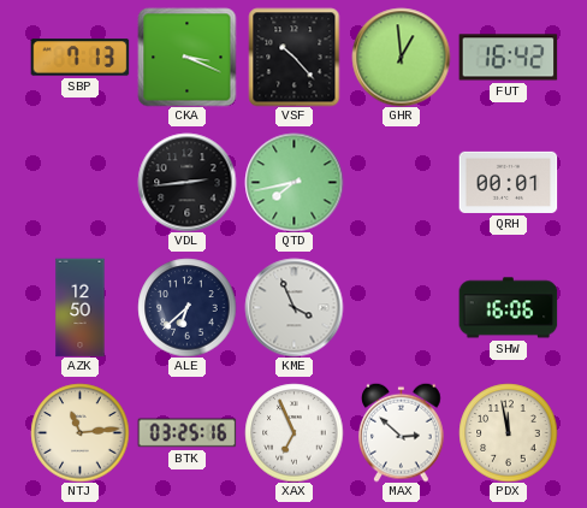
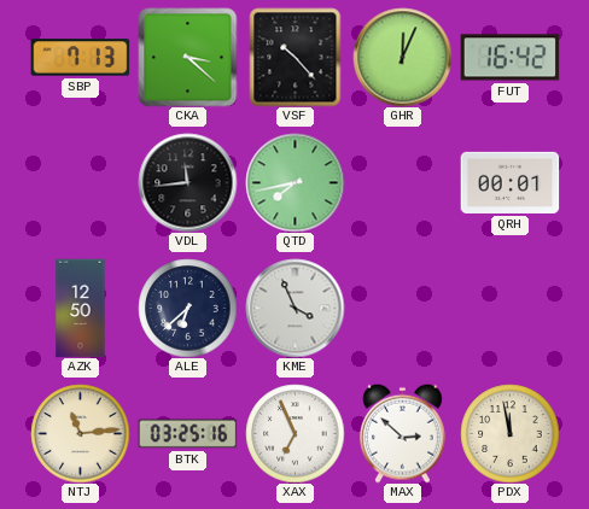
CKA: 3:19 -> 3:22
GHR: 12:59 -> 12:04
VDL: 2:44 -> 11:44
SHW: 16:06 -> none
